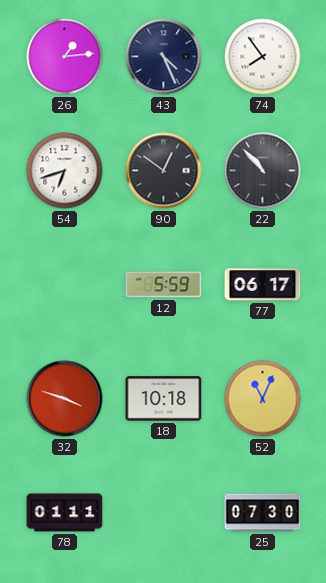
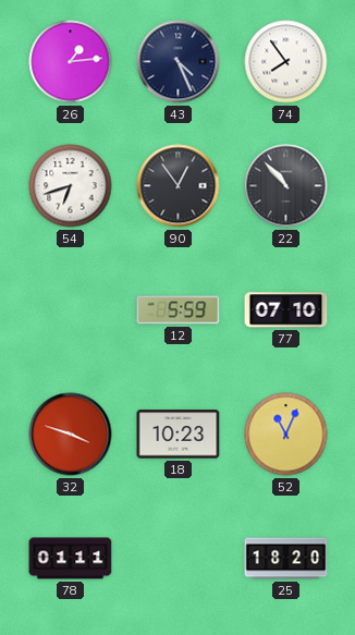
90: 12:51 -> 12:54
77: 06:17 -> 07:10
18: 10:18 -> 10:23
25: 07:30 -> 18:20
